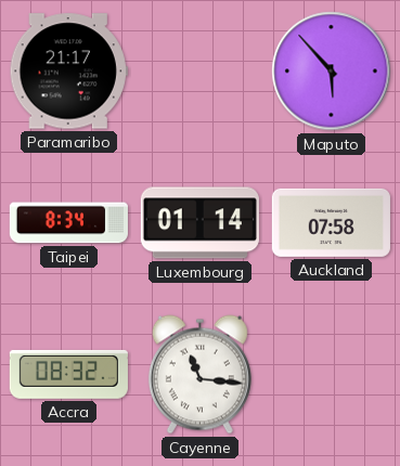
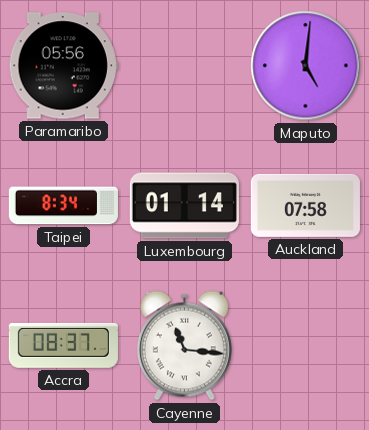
Paramaribo: 21:17 -> 05:56
Maputo: 5:53 -> 5:01
Accra: 08:32 -> 08:37
